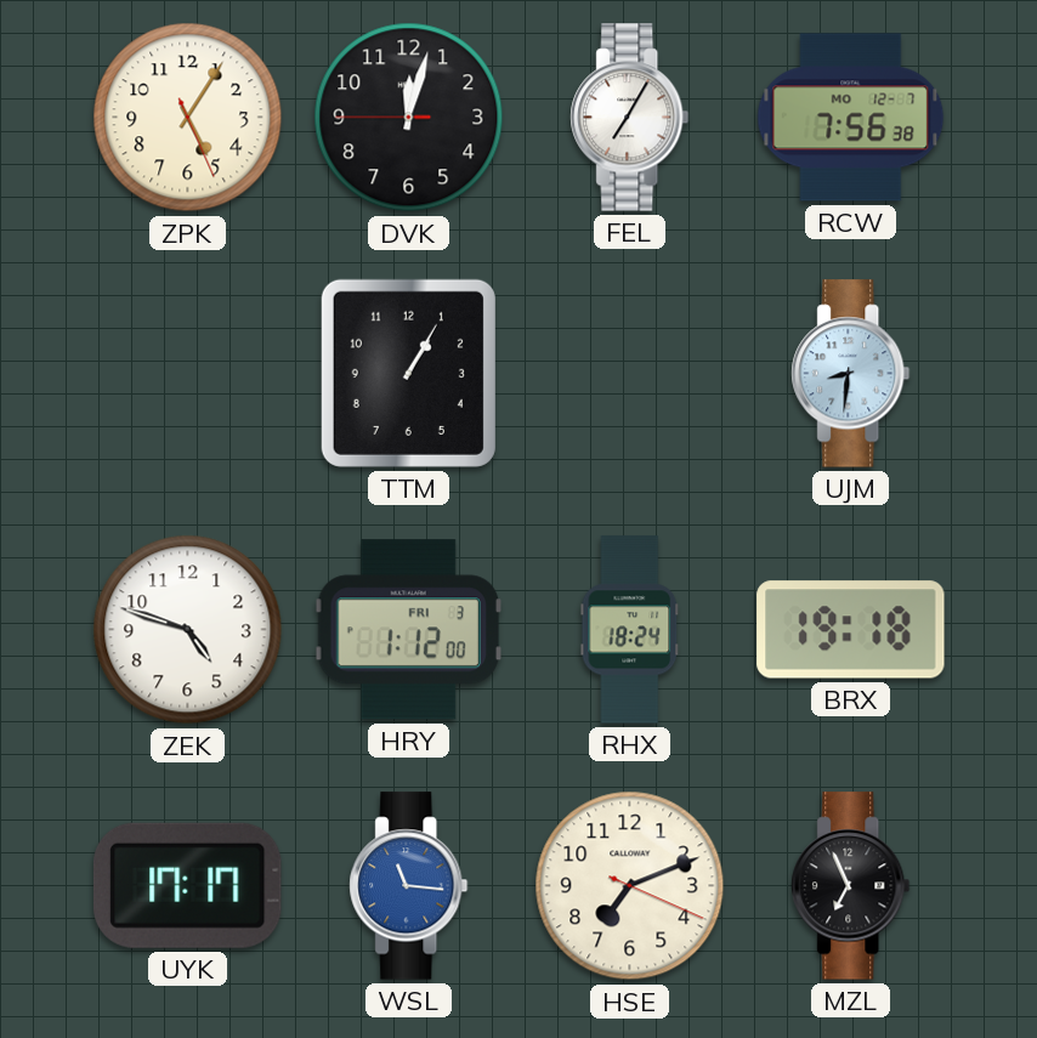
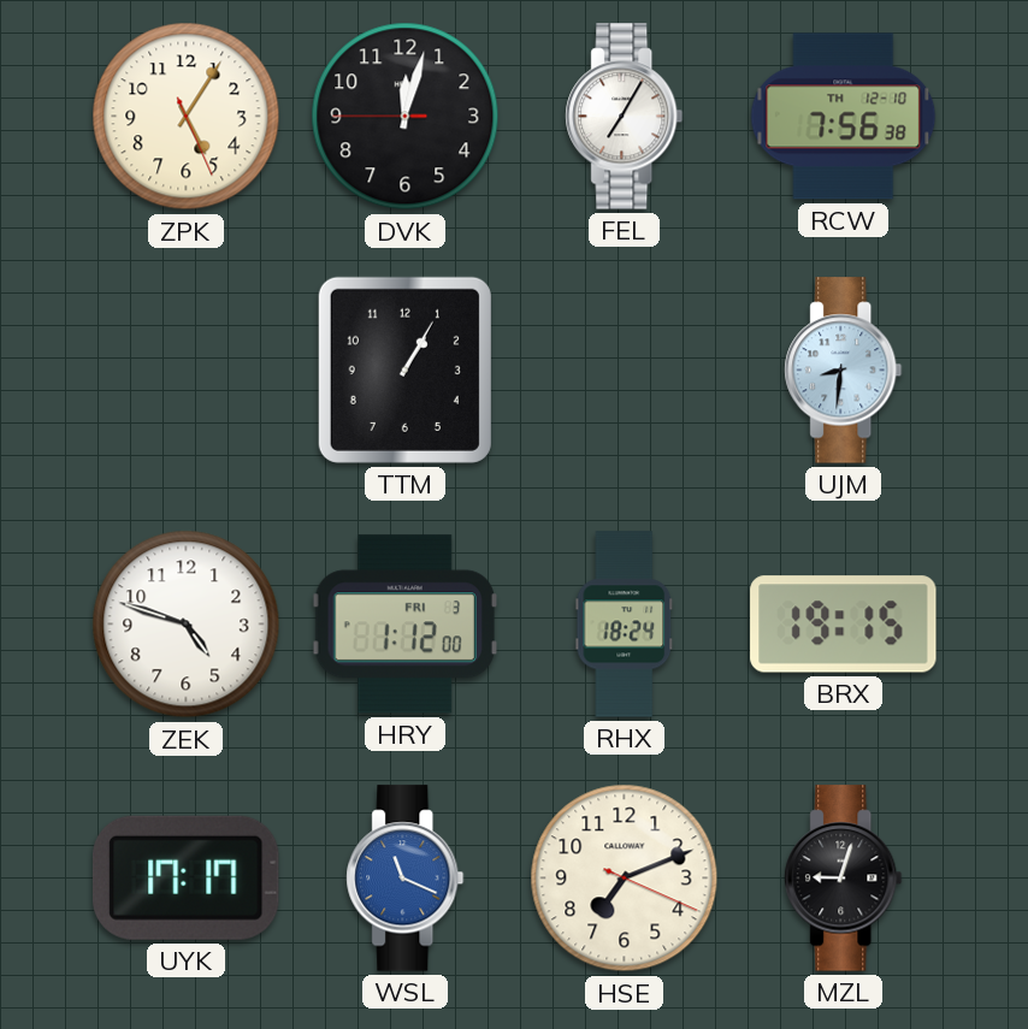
RCW date: MO 12-7 -> TH 12-10
BRX: 19:18 -> 19:15
WSL: 11:16 -> 11:19
MZL: 6:56 -> 9:03
